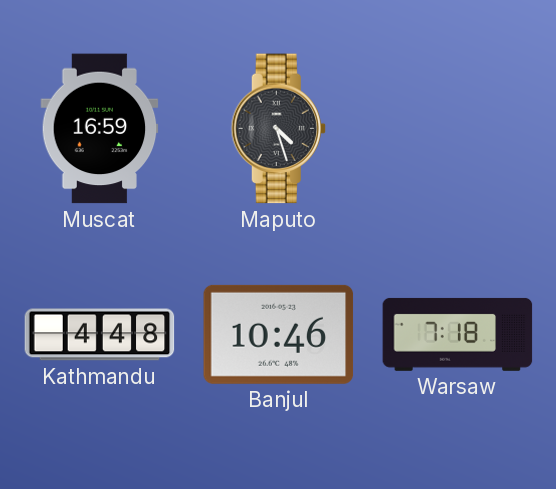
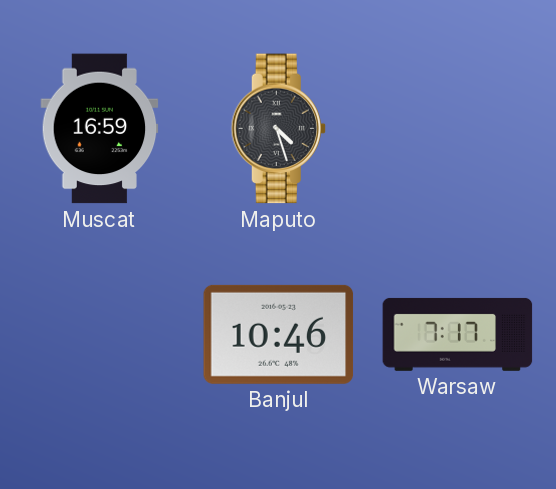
Kathmandu: 4:48 -> none
Warsaw: 7:18 -> 7:17
